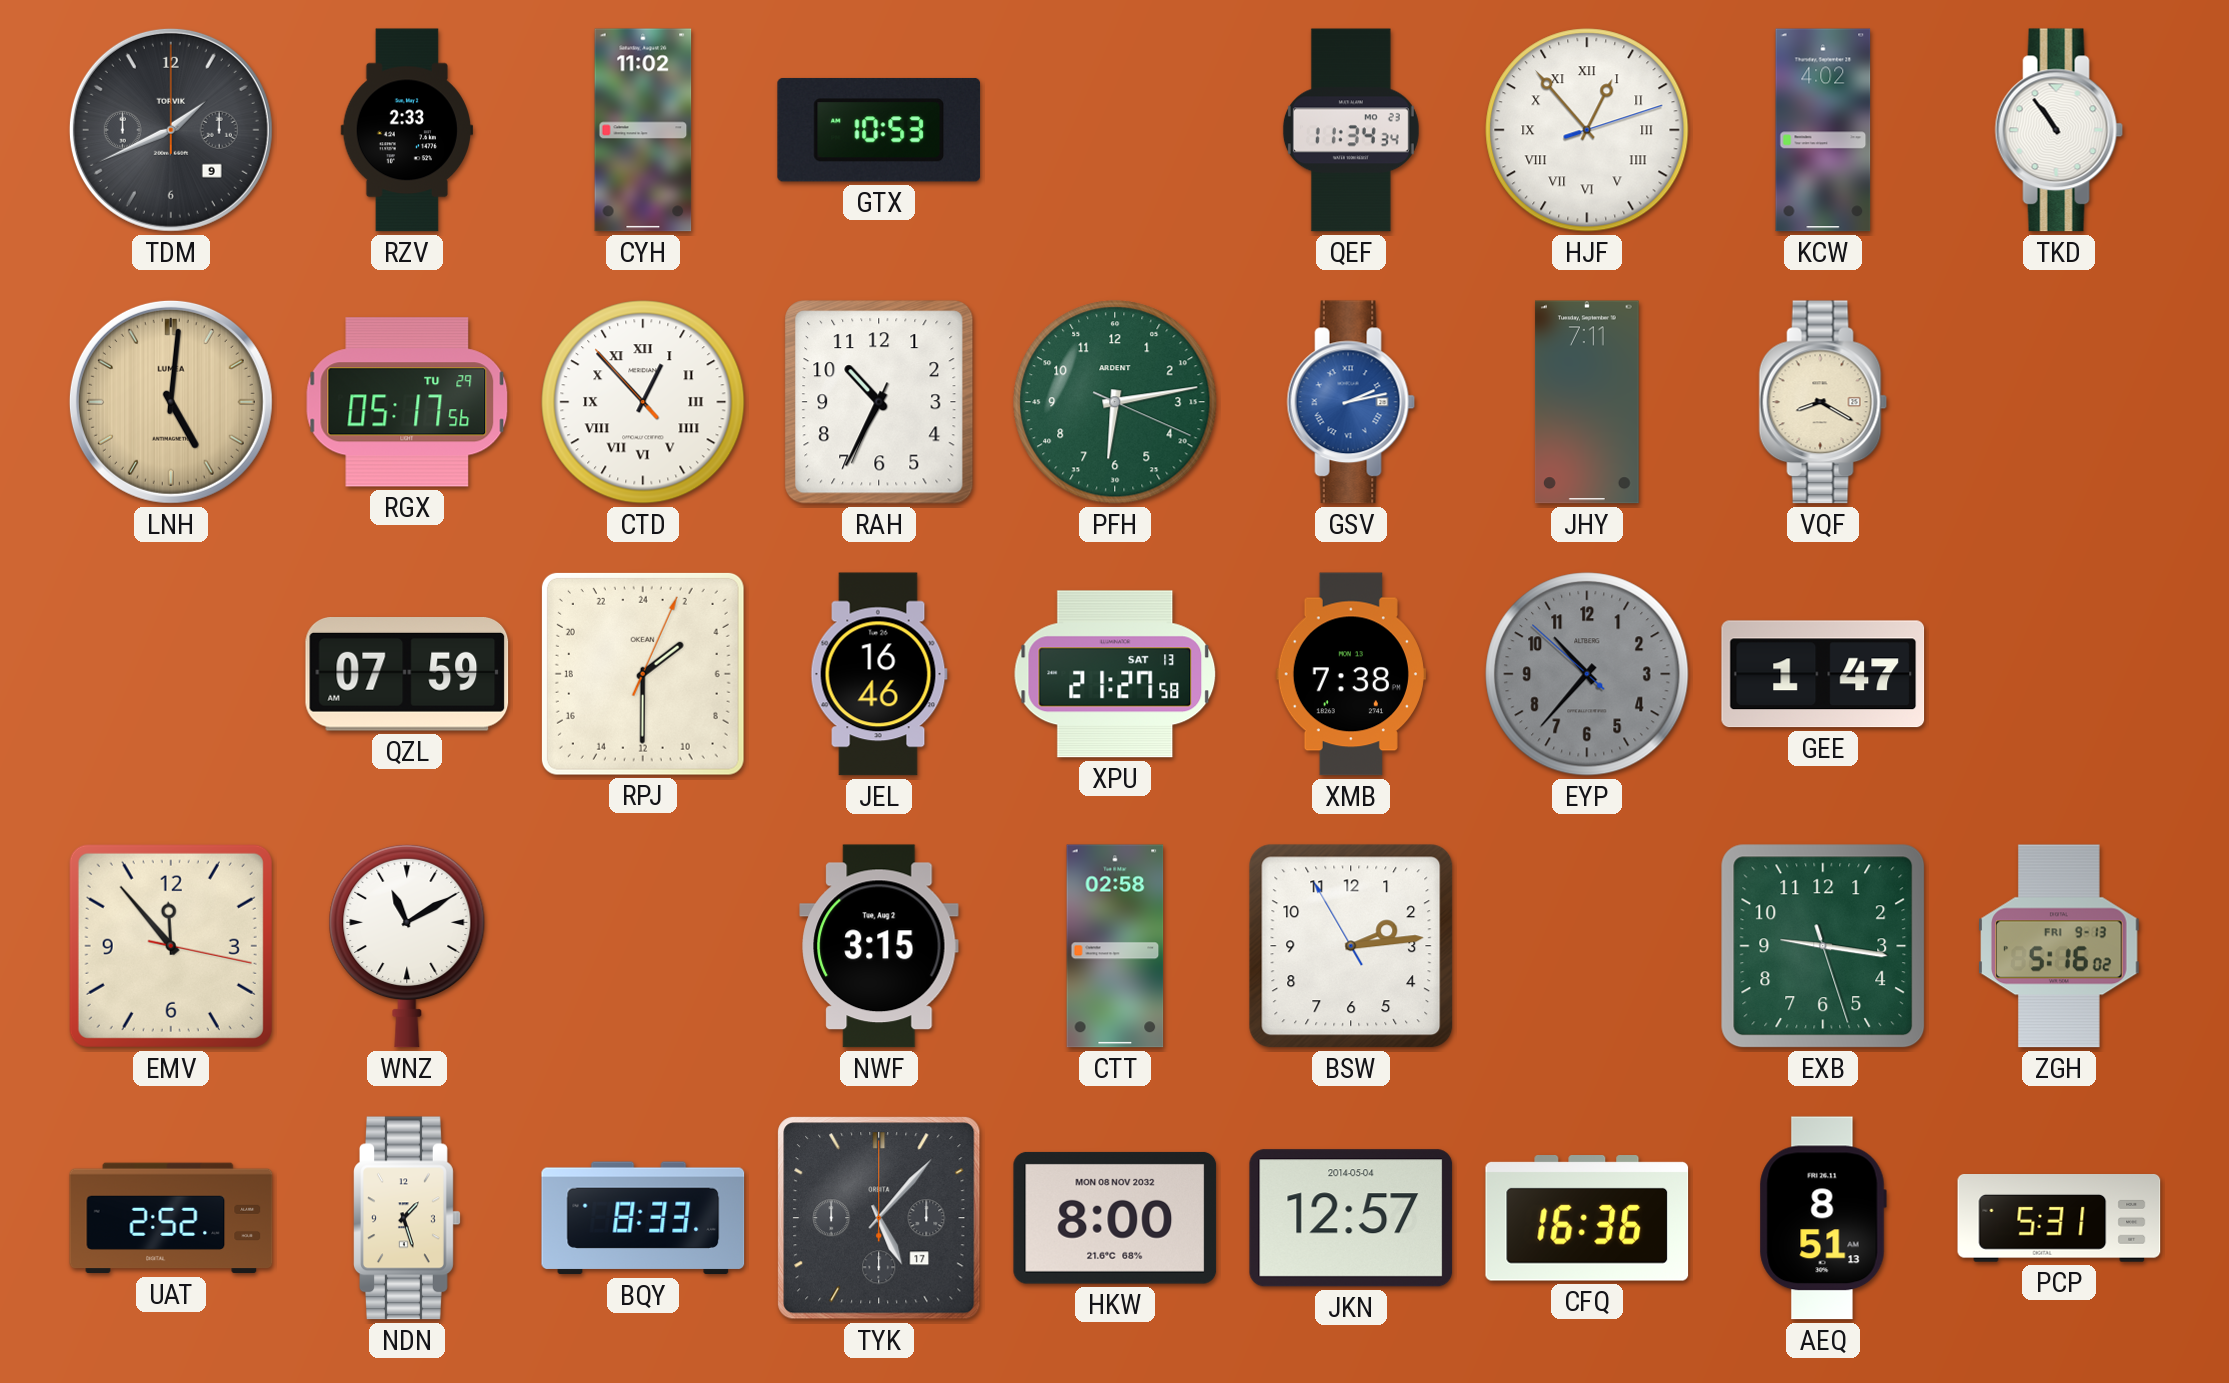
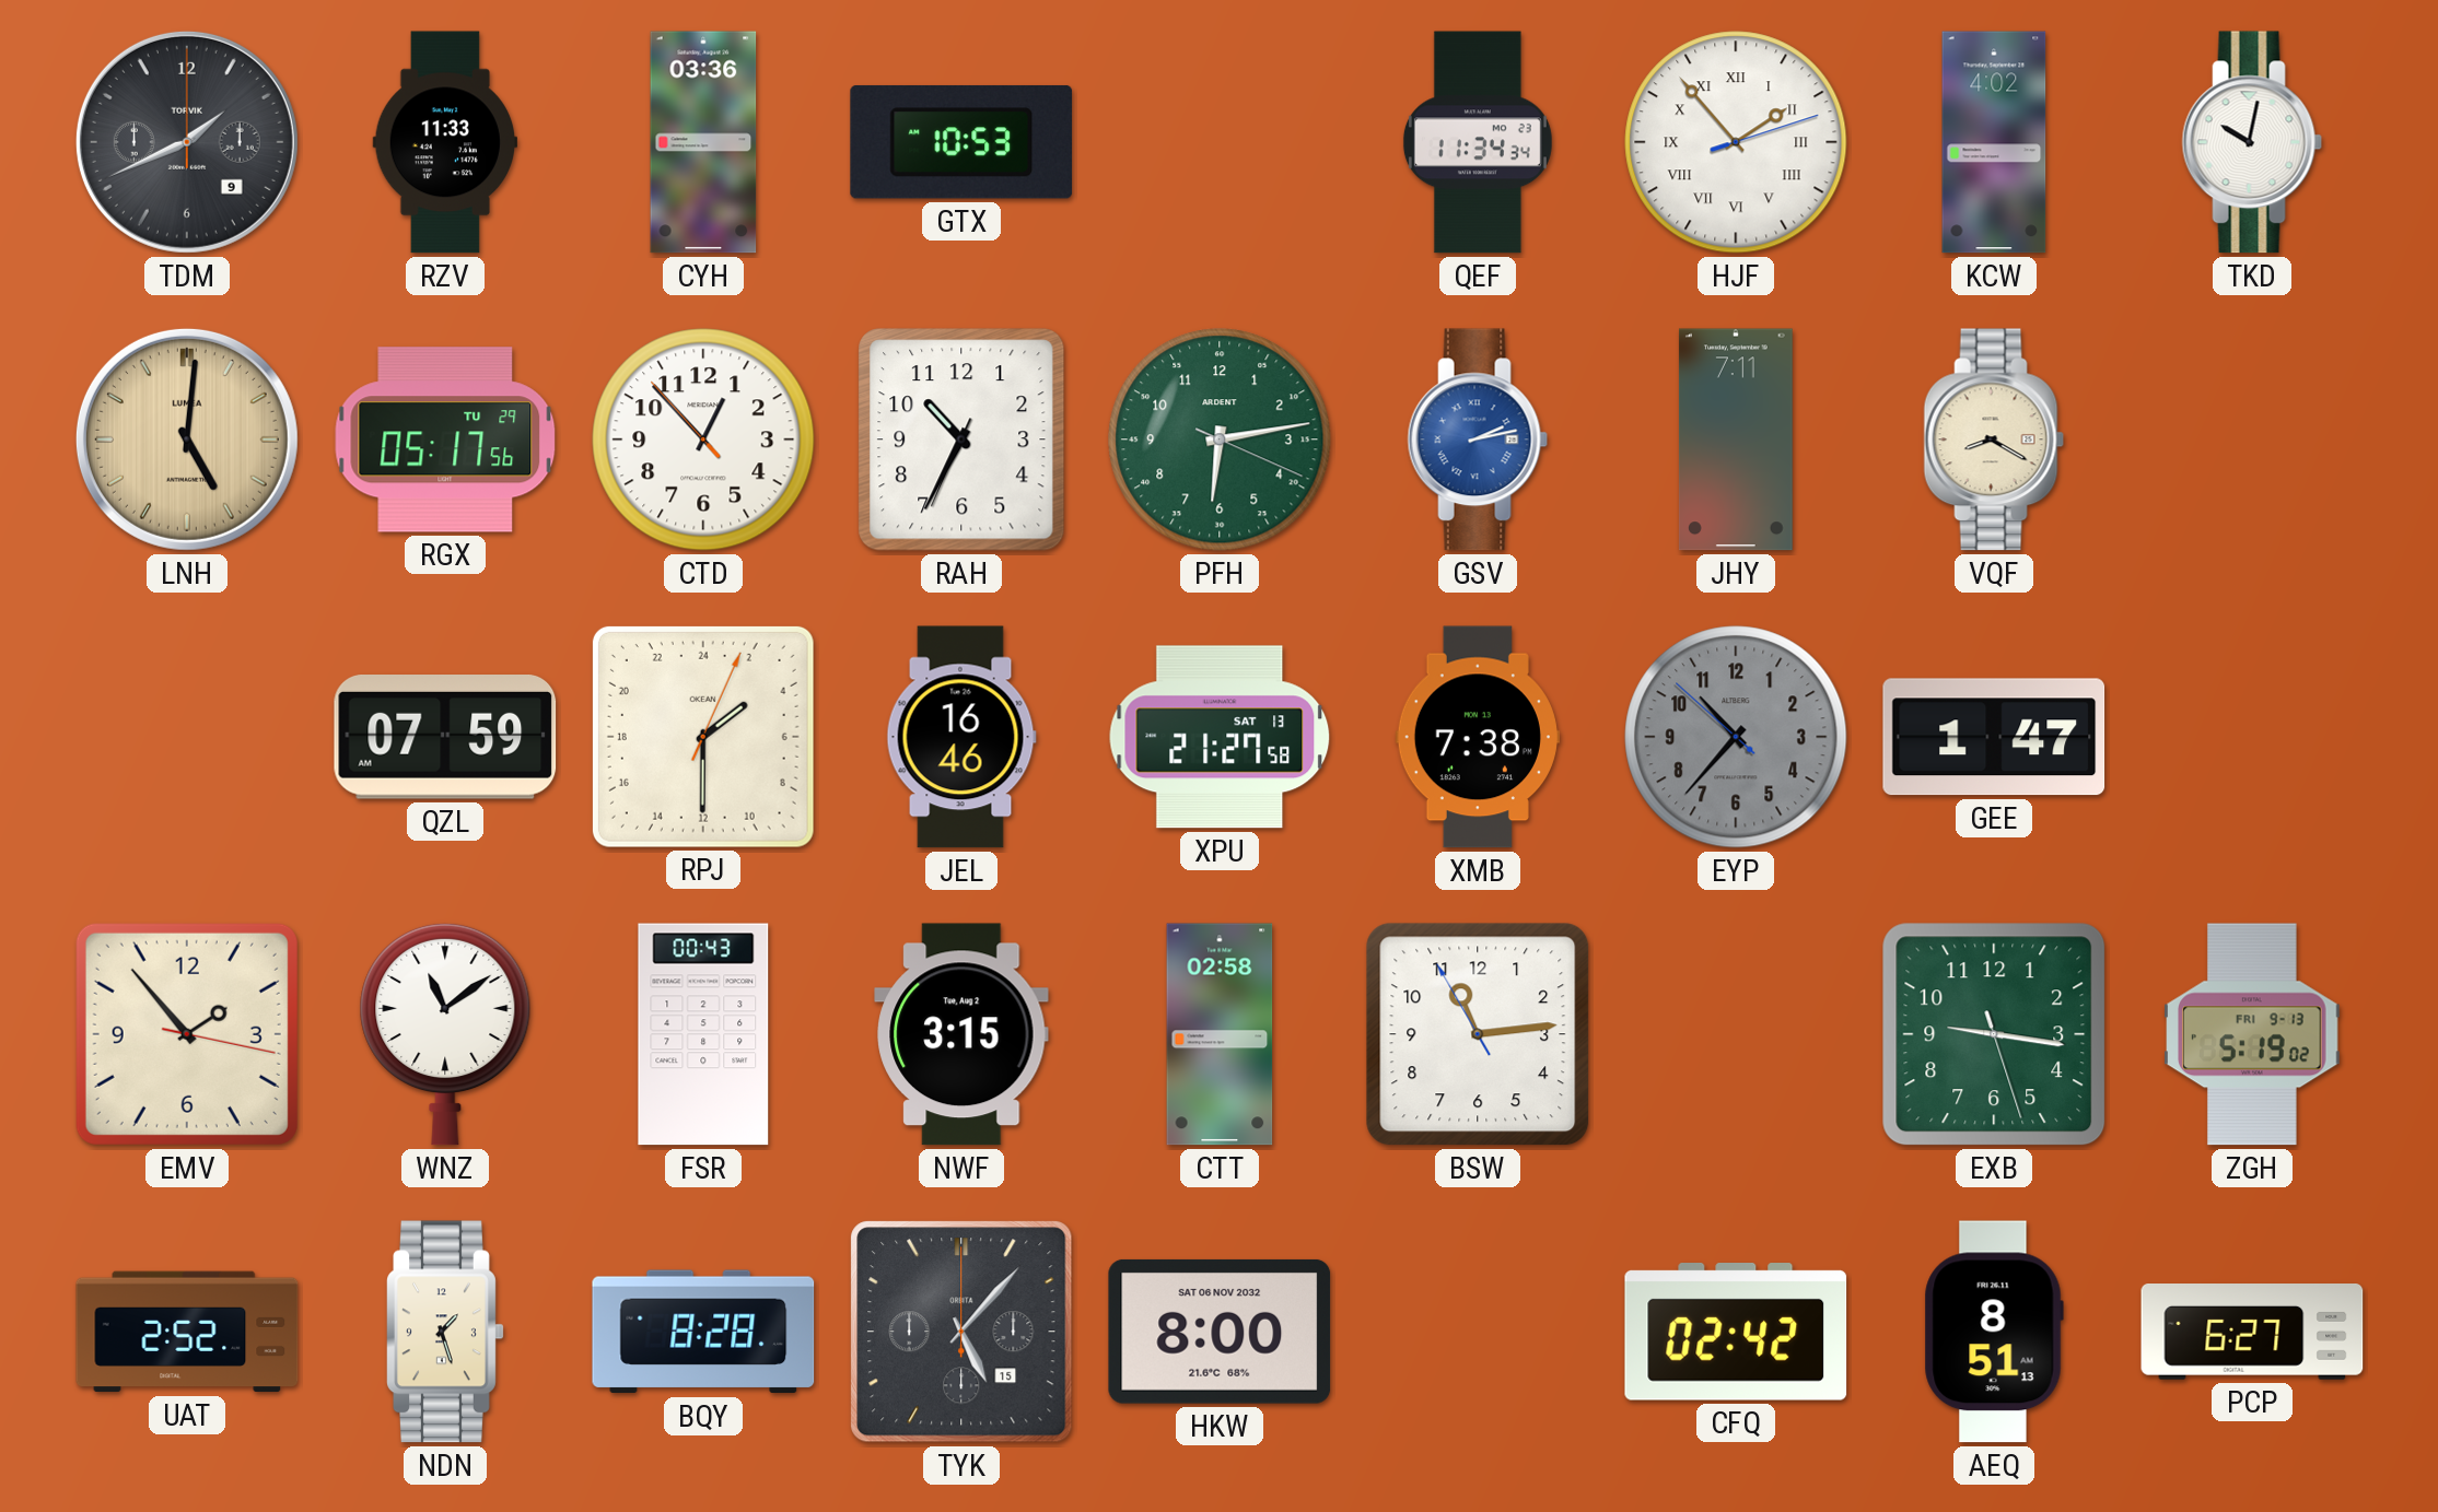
RZV: 2:33 -> 11:33
CYH: 11:02 -> 03:36
HJF: 12:53 -> 1:53
TKD: 10:54 -> 10:02
CTD numerals: Roman -> Arabic
EMV: 11:53 -> 1:53
WNZ: 11:10 -> 11:09
FSR: none -> 00:43
BSW: 2:13 -> 11:13
ZGH: 5:16 -> 5:19
BQY: 8:33 -> 8:28
TYK date: 17 -> 15
HKW date: MON 08 NOV 2032 -> SAT 06 NOV 2032
JKN: 12:57 -> none
CFQ: 16:36 -> 02:42
PCP: 5:31 -> 6:27
